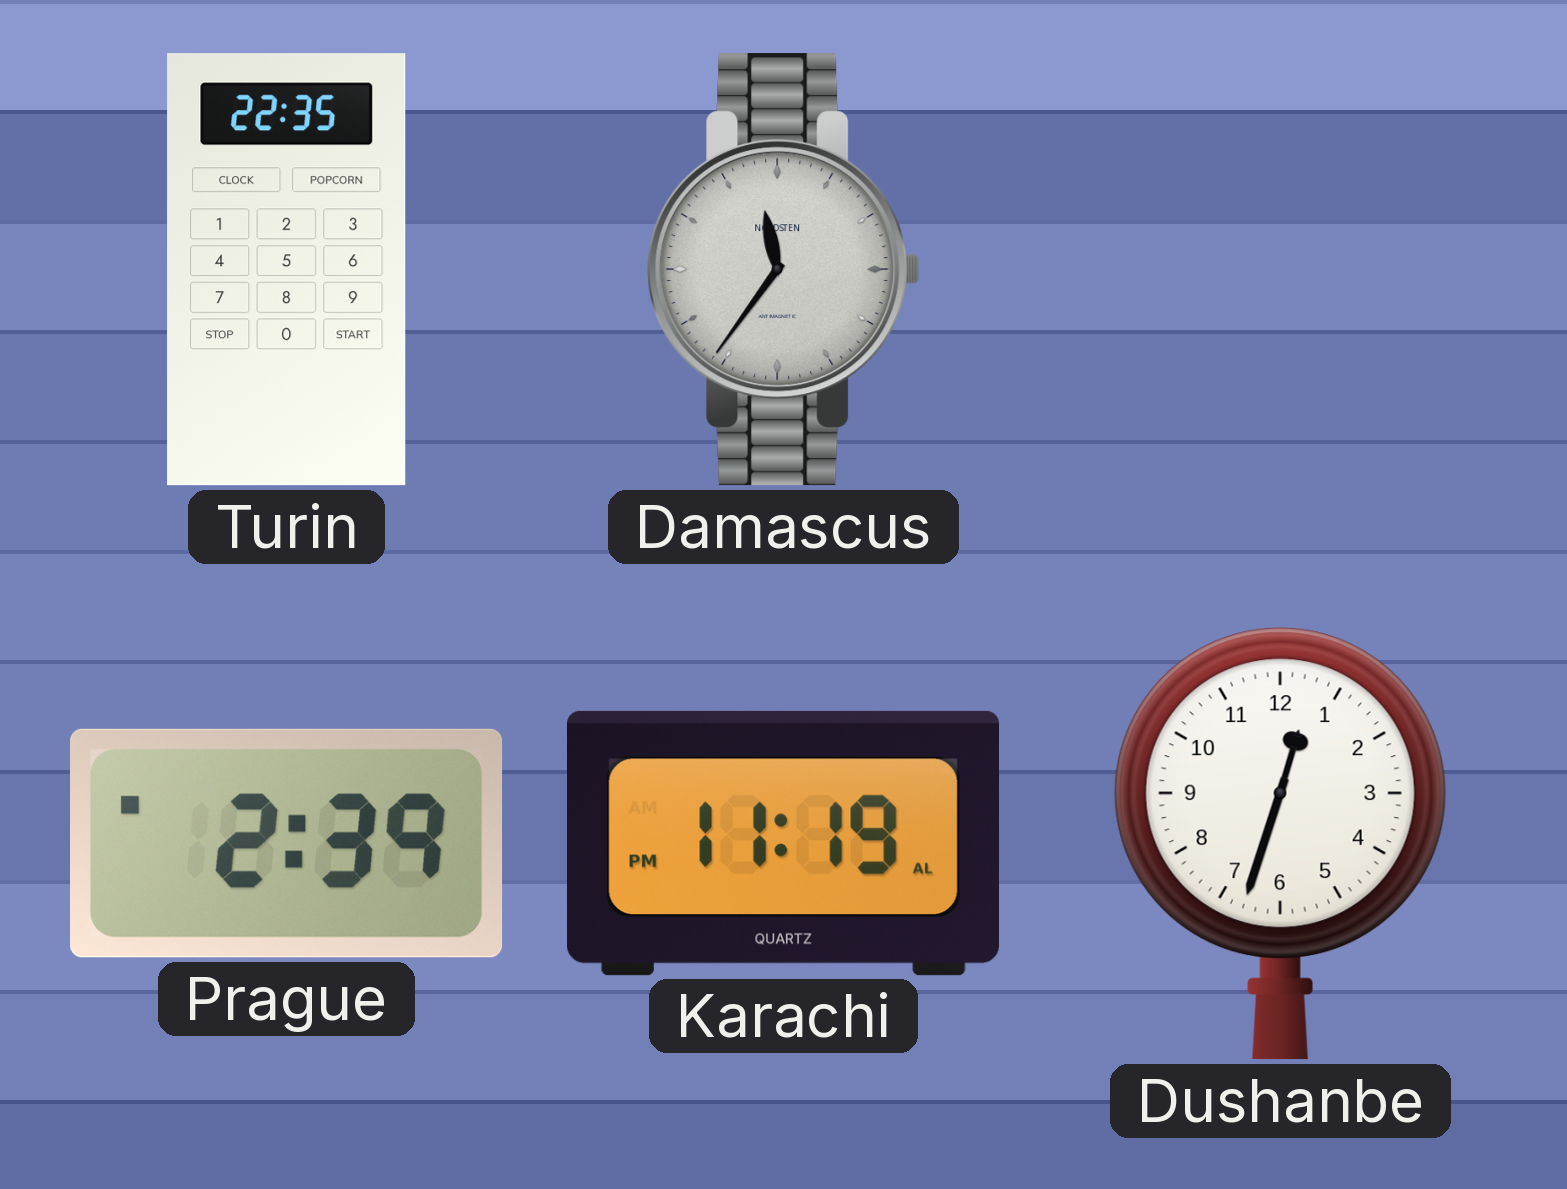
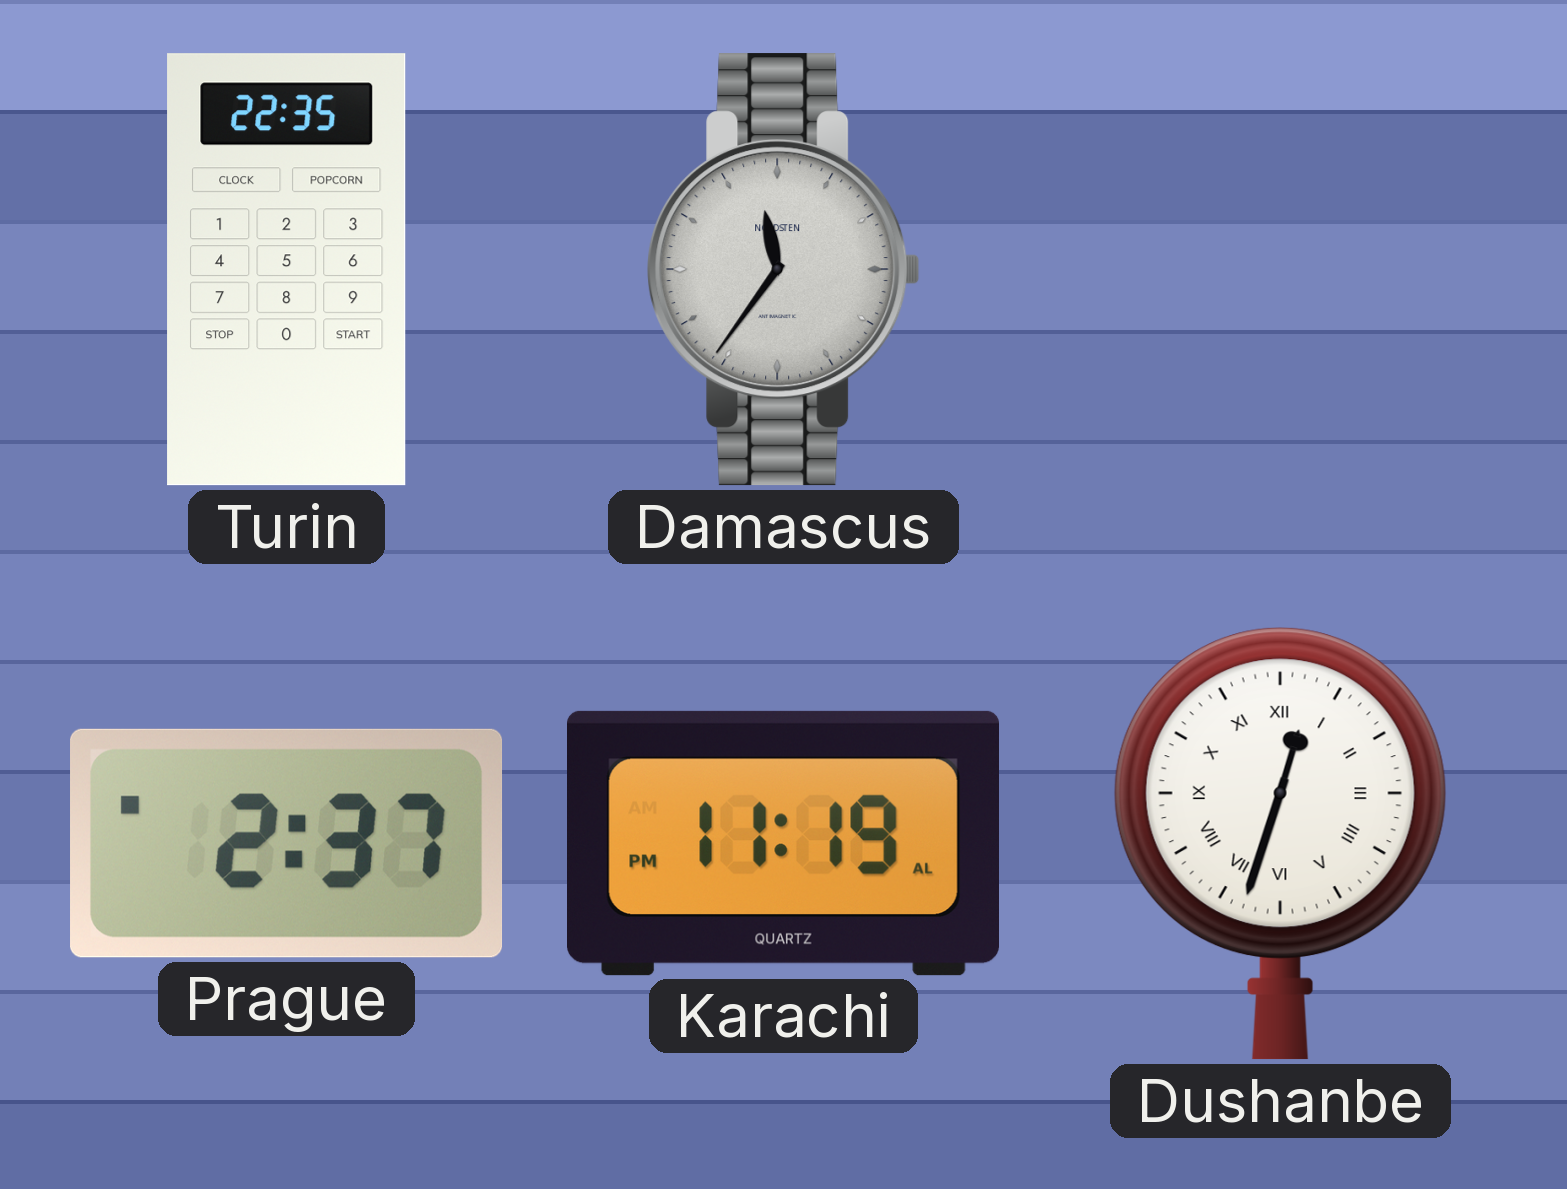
Prague: 2:39 -> 2:37
Dushanbe numerals: Arabic -> Roman
